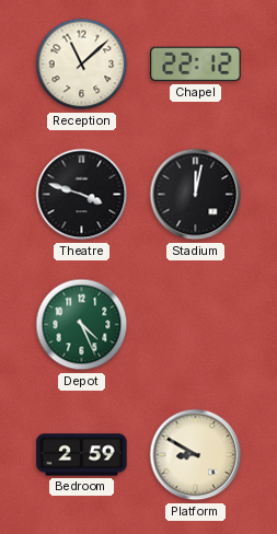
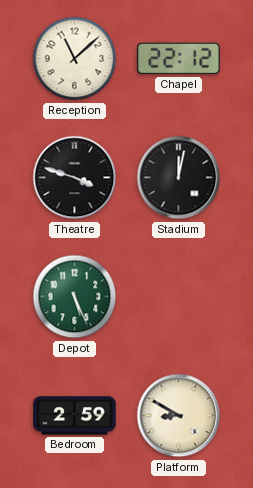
Depot: 4:26 -> 5:26
